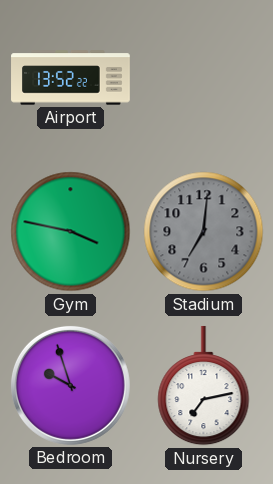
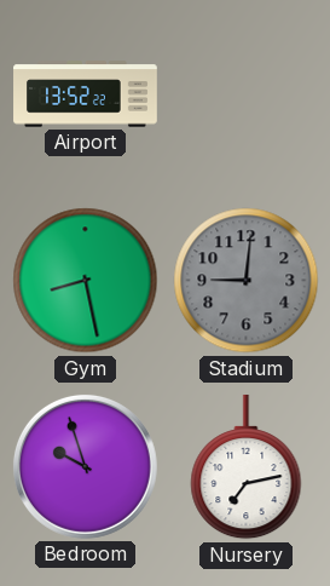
Gym: 3:47 -> 8:28
Stadium: 7:01 -> 9:01
